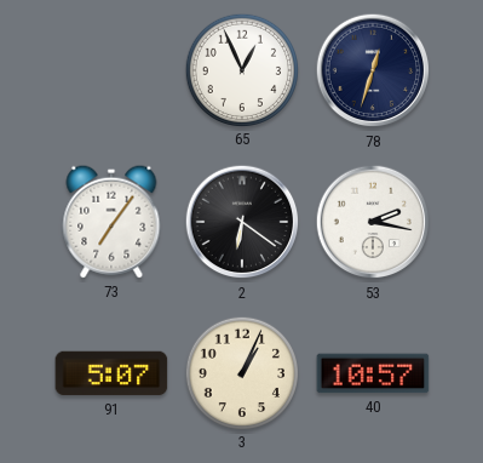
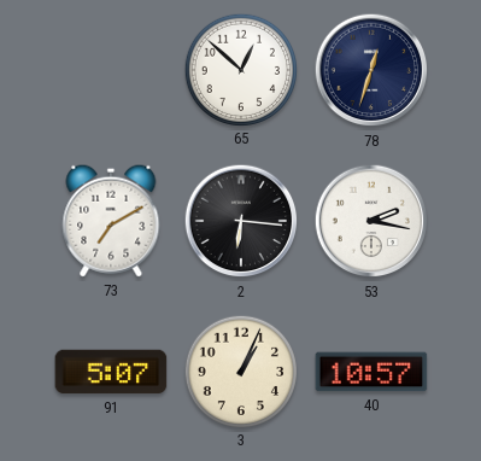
65: 12:56 -> 12:52
73: 7:06 -> 7:10
2: 6:21 -> 6:16
